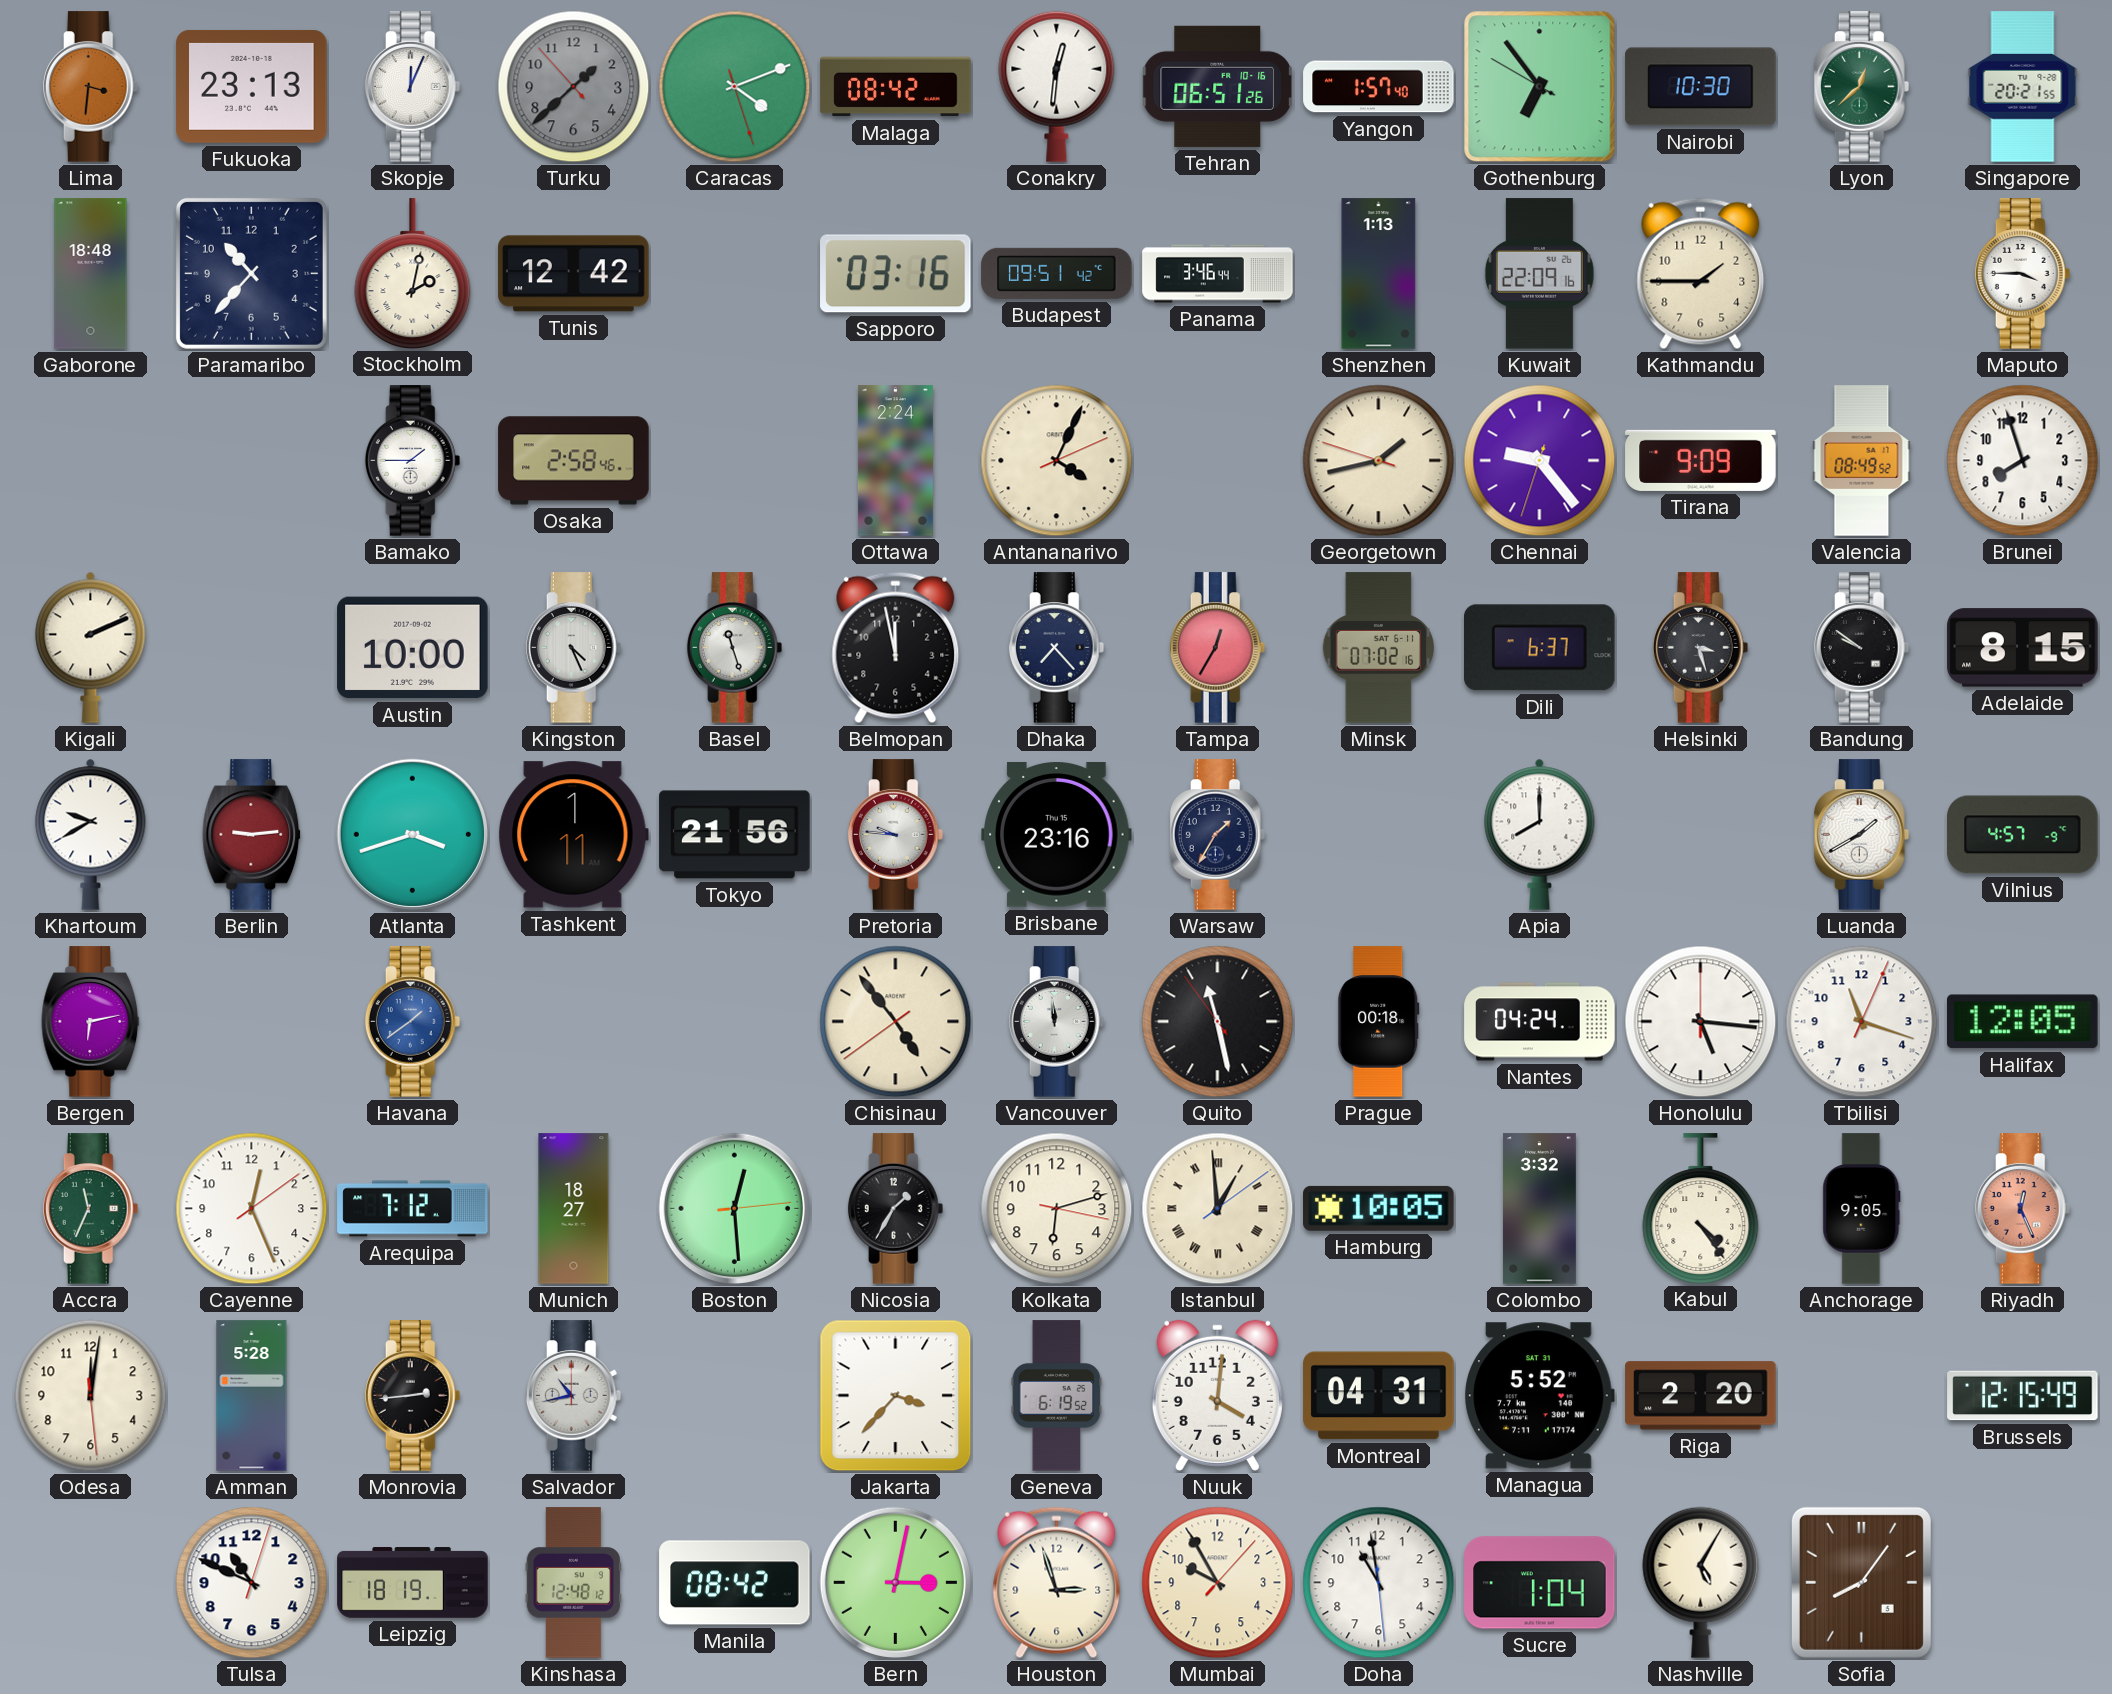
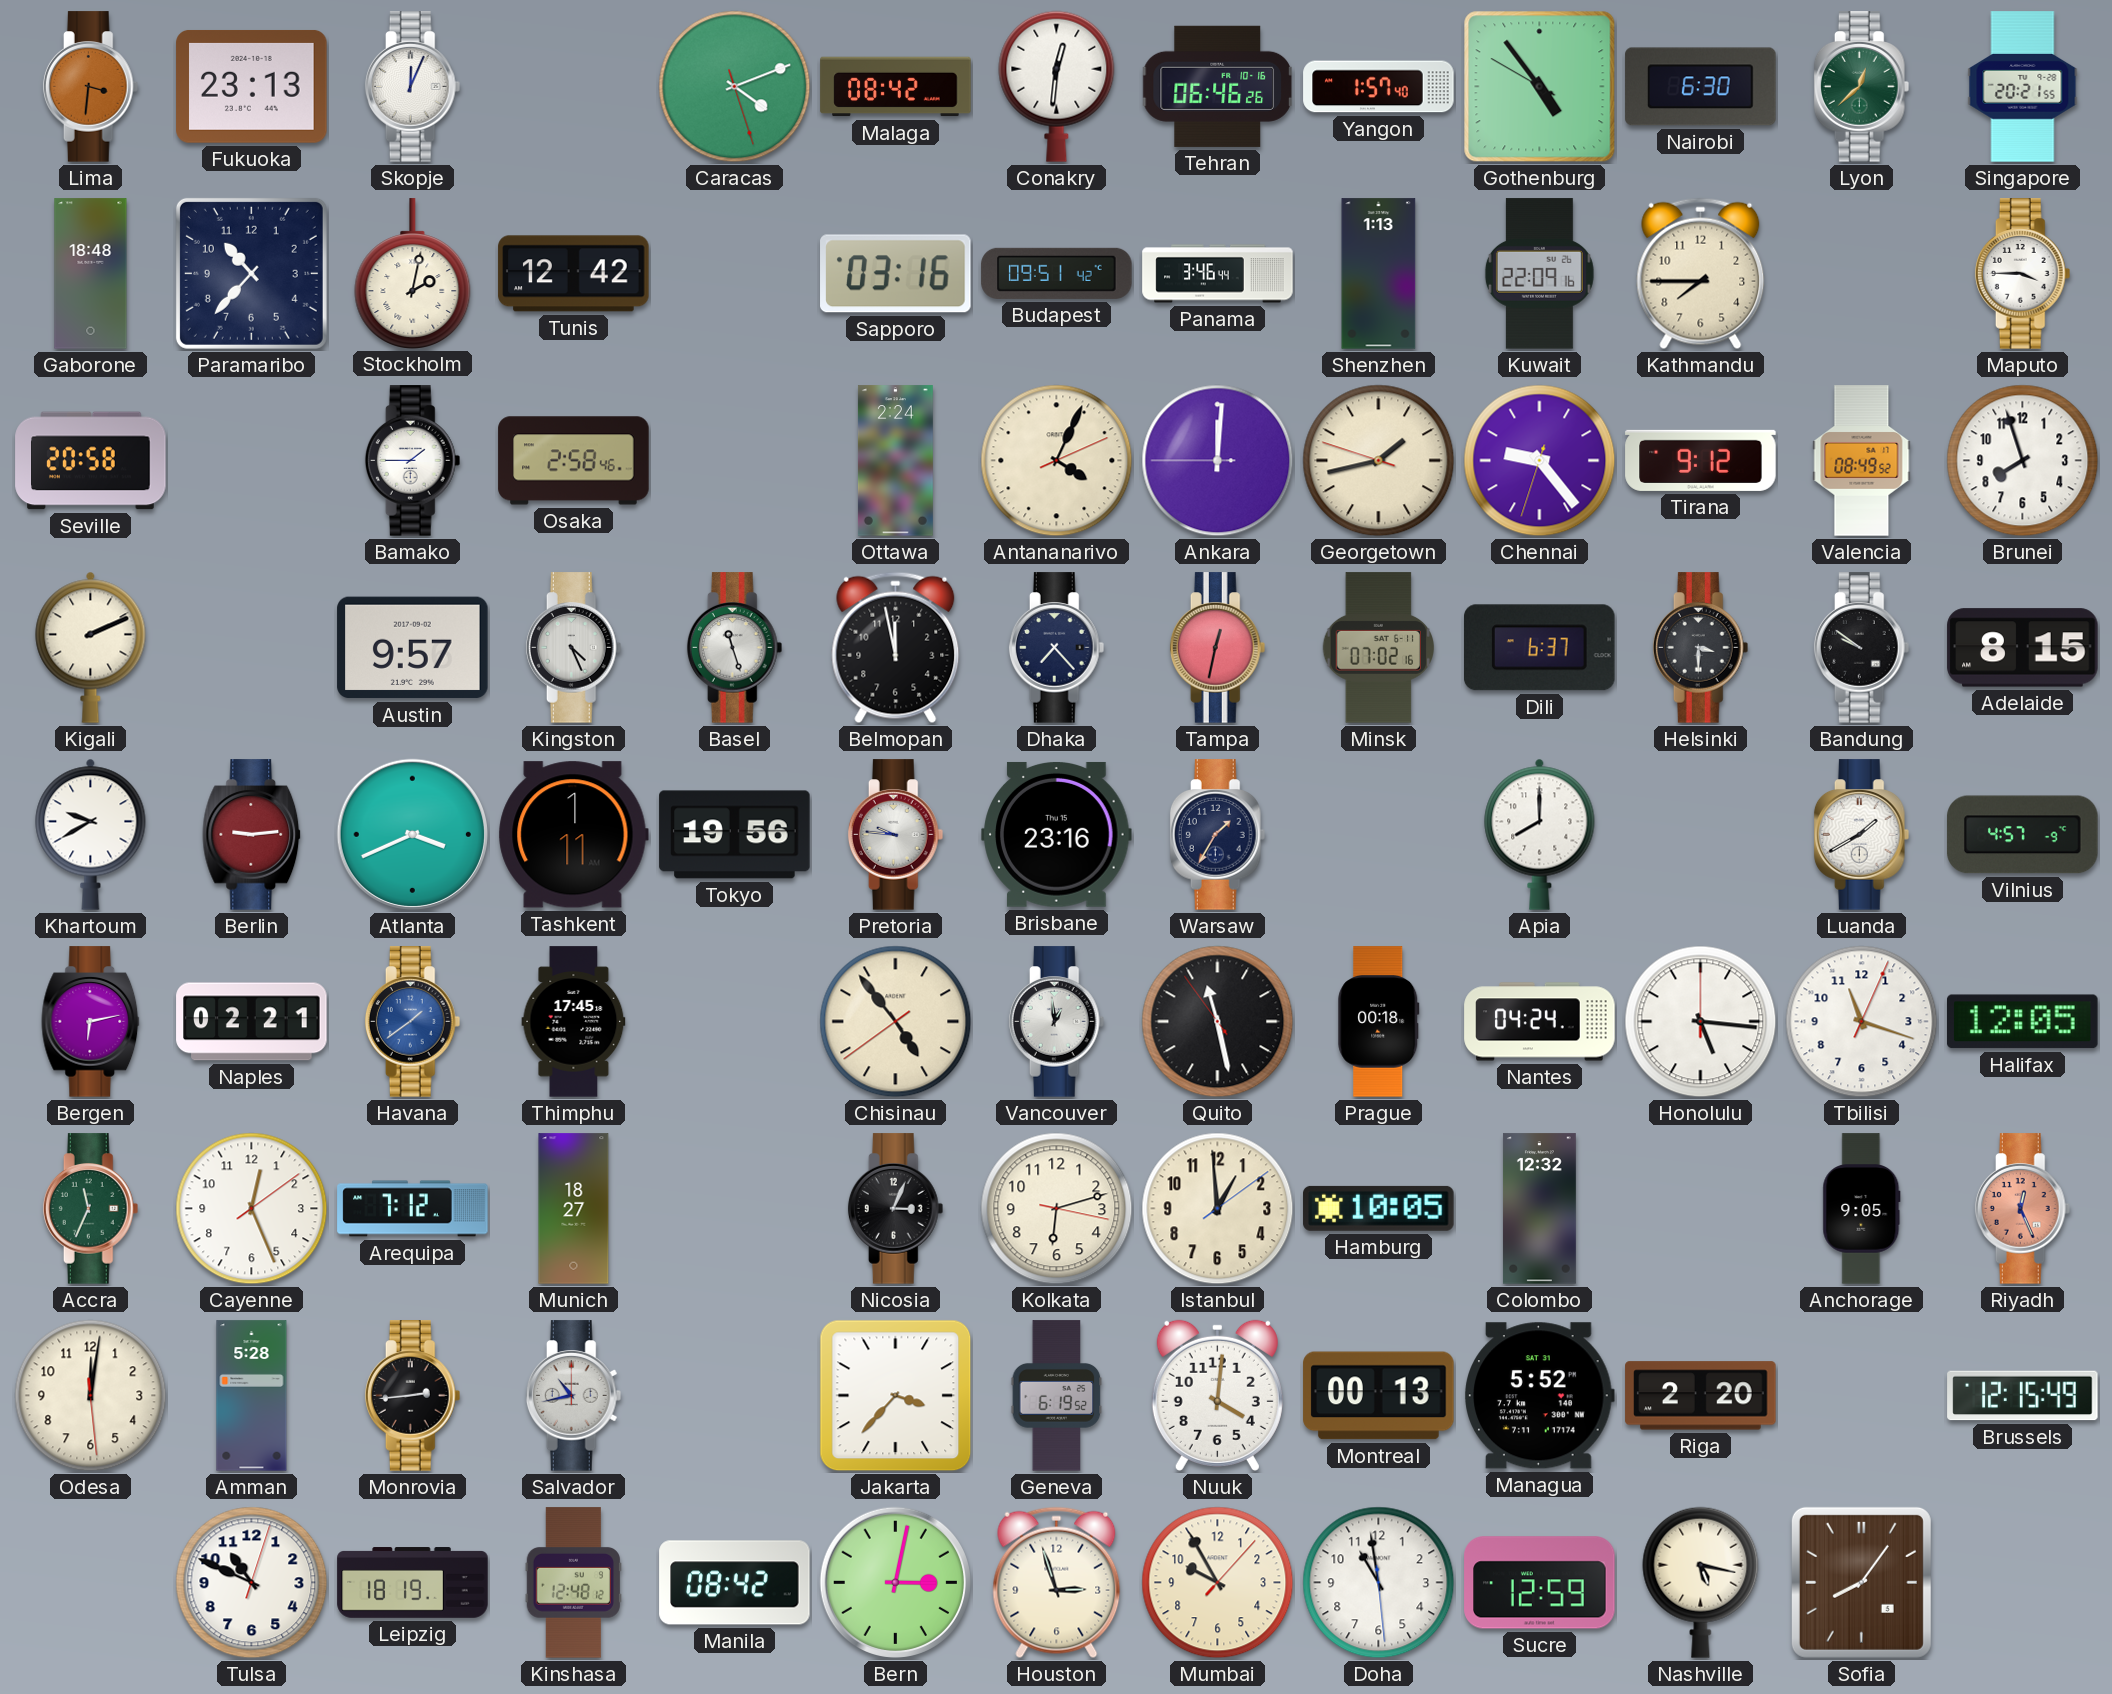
Turku: 1:37 -> none
Tehran: 06:51 -> 06:46
Gothenburg: 6:53 -> 4:53
Nairobi: 10:30 -> 6:30
Kathmandu: 1:45 -> 7:45
Seville: none -> 20:58
Ankara: none -> 12:00
Tirana: 9:09 -> 9:12
Austin: 10:00 -> 9:57
Tampa: 12:35 -> 12:32
Helsinki: 3:27 -> 3:30
Atlanta: 3:42 -> 3:41
Tokyo: 21:56 -> 19:56
Naples: none -> 02:21
Thimphu: none -> 17:45
Vancouver: 11:59 -> 12:59
Boston: 12:29 -> none
Nicosia: 1:35 -> 3:04
Istanbul numerals: Roman -> Arabic
Colombo: 3:32 -> 12:32
Kabul: 4:24 -> none
Montreal: 04:31 -> 00:13
Sucre: 1:04 -> 12:59
Nashville: 5:05 -> 5:17
